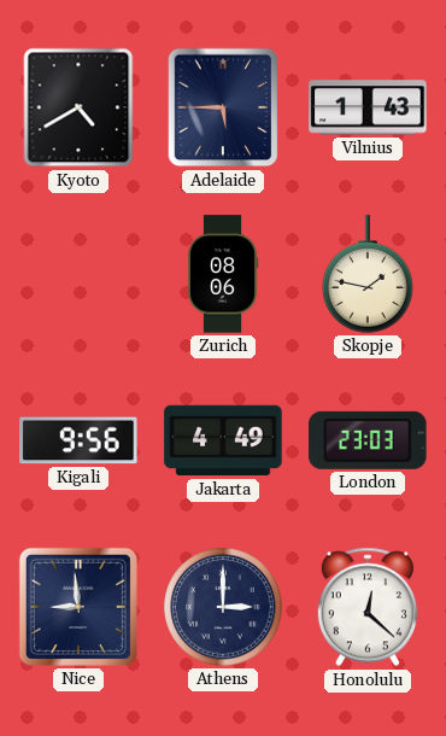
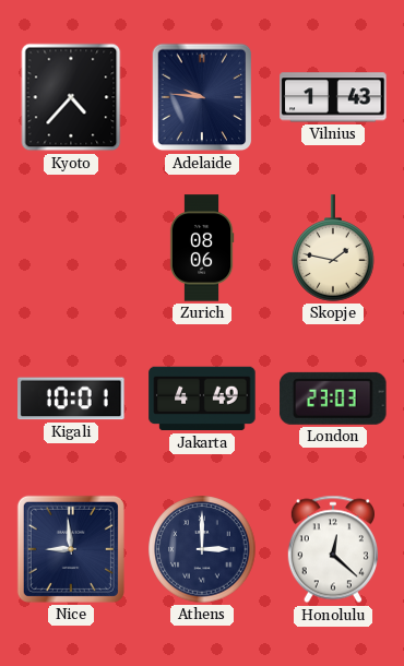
Kyoto: 4:40 -> 4:37
Adelaide: 5:45 -> 9:46
Kigali: 9:56 -> 10:01
